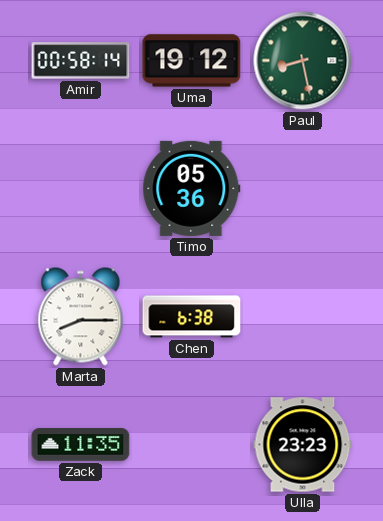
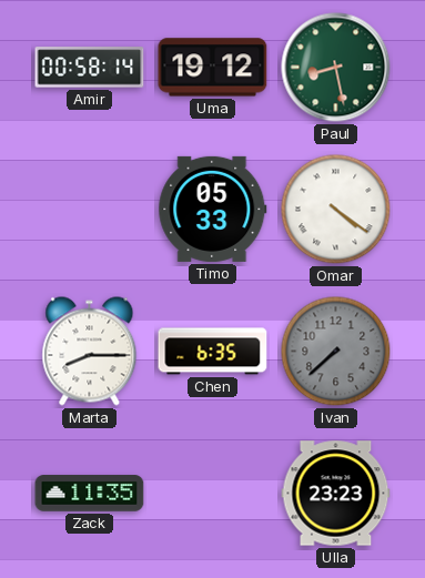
Timo: 05:36 -> 05:33
Omar: none -> 4:21
Chen: 6:38 -> 6:35
Ivan: none -> 7:38
